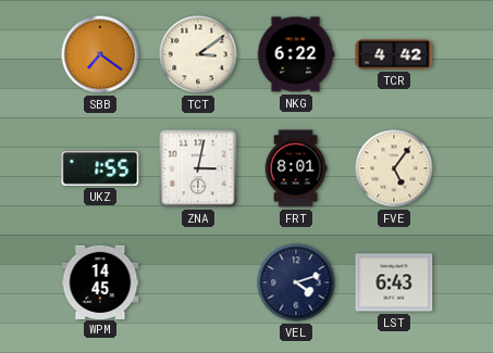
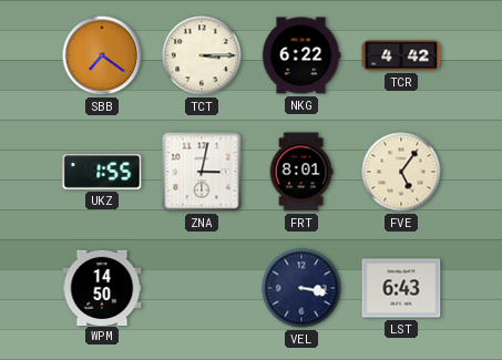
TCT: 3:09 -> 3:15
WPM: 14:45 -> 14:50
VEL: 4:12 -> 3:17
